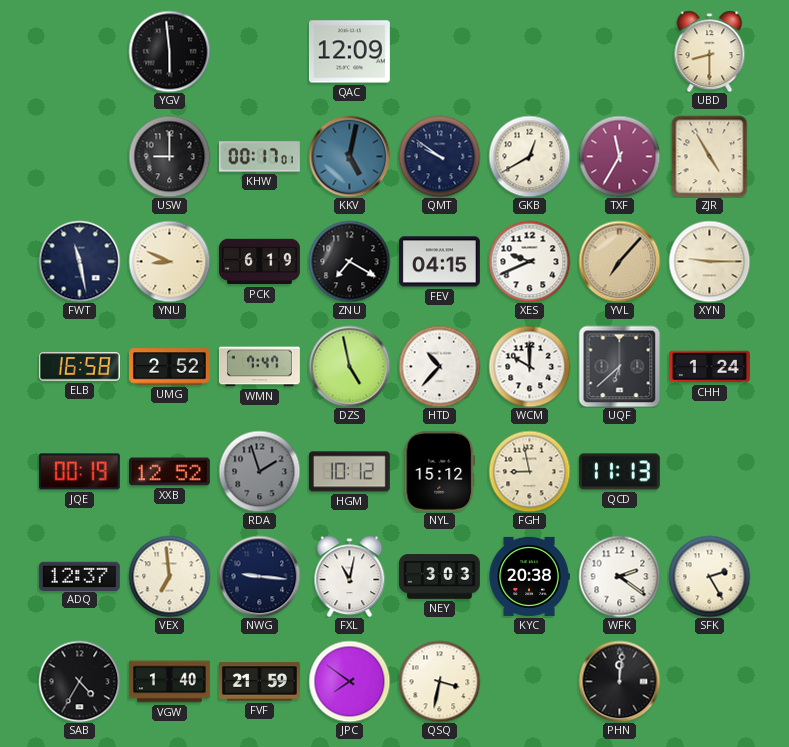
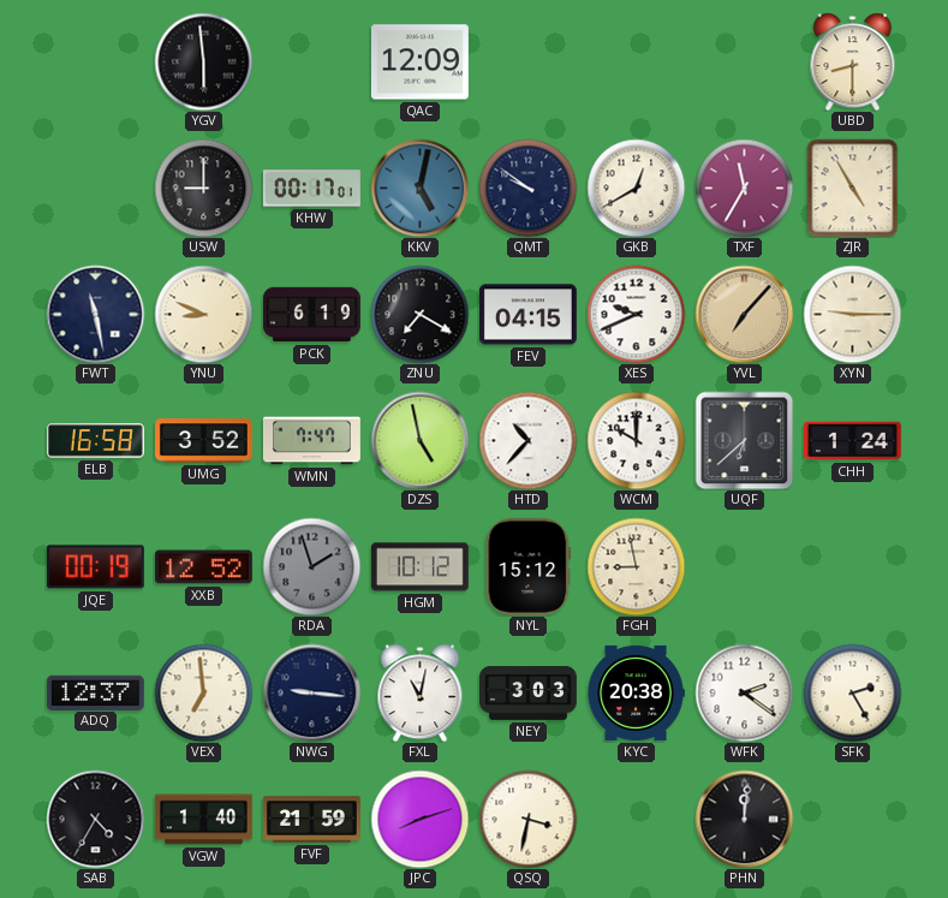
UMG: 2:52 -> 3:52
QCD: 11:13 -> none
JPC: 7:51 -> 8:12
